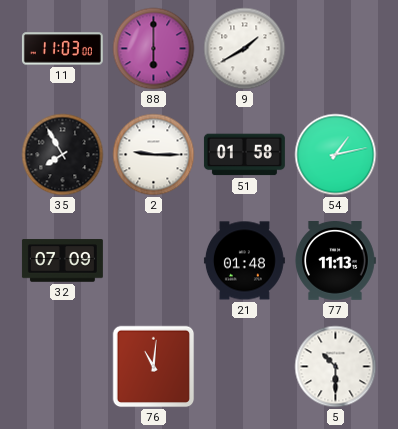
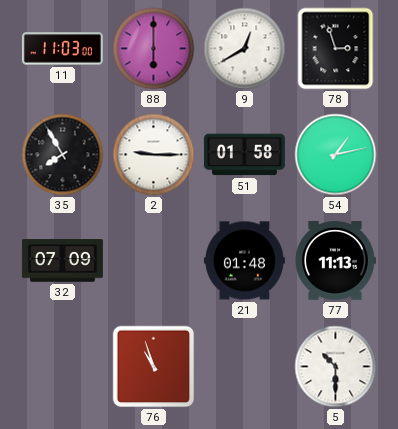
9: 1:40 -> 12:40
78: none -> 2:57
76: 11:01 -> 10:57
